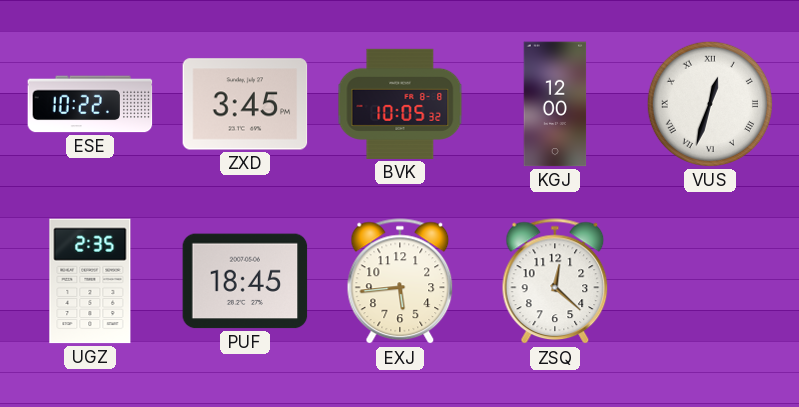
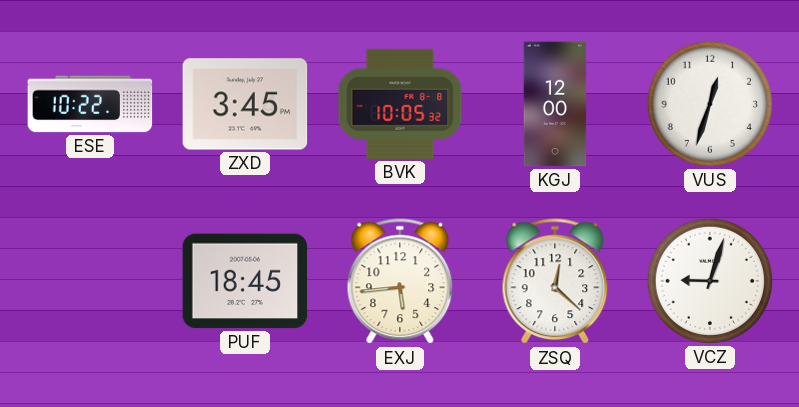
VUS numerals: Roman -> Arabic
UGZ: 2:35 -> none
VCZ: none -> 9:03
